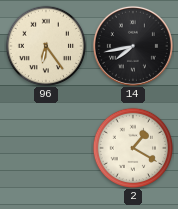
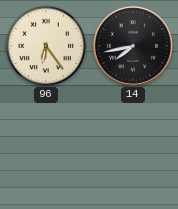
2: 1:20 -> none
